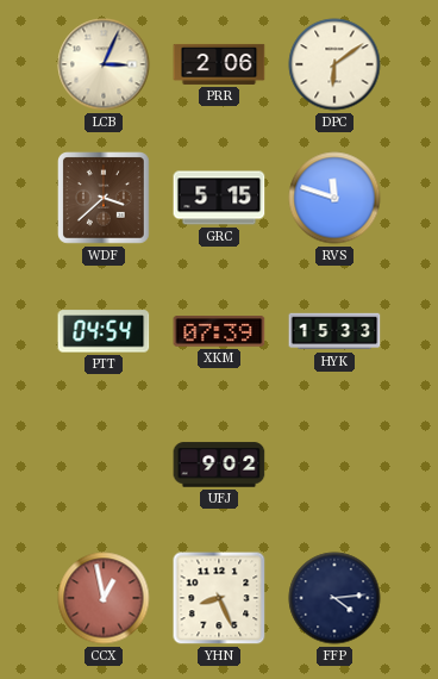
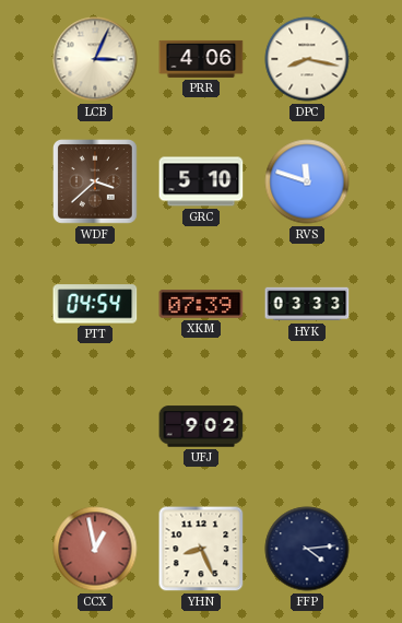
PRR: 2:06 -> 4:06
DPC: 6:09 -> 8:17
GRC: 5:15 -> 5:10
HYK: 15:33 -> 03:33
